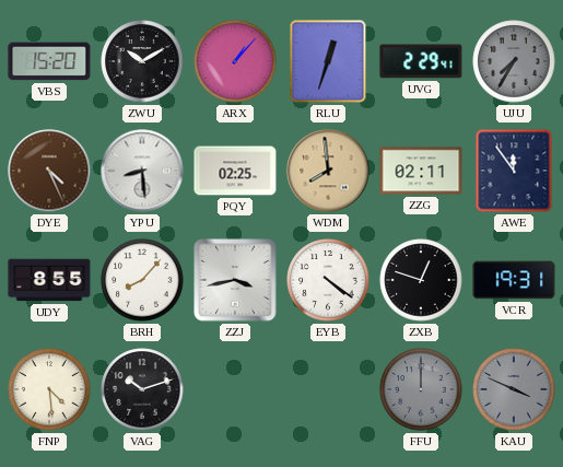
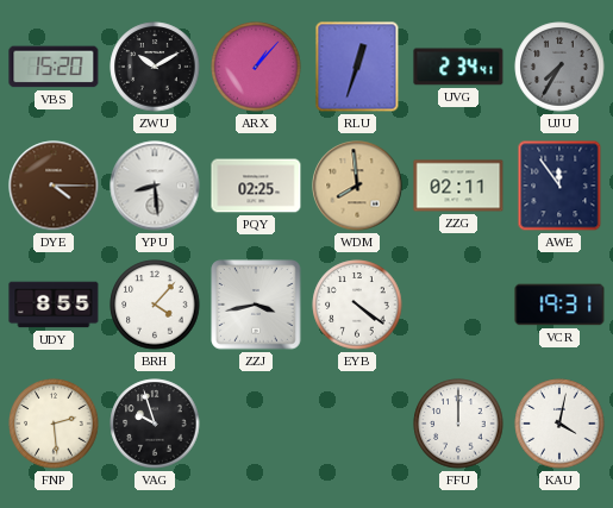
UVG: 2:29 -> 2:34
DYE: 4:26 -> 4:15
BRH: 8:07 -> 4:07
ZXB: 12:48 -> none
FNP: 4:29 -> 2:29
VAG: 10:12 -> 9:57
FFU dial: grey -> white
KAU: 3:49 -> 4:02
KAU dial: grey -> white
